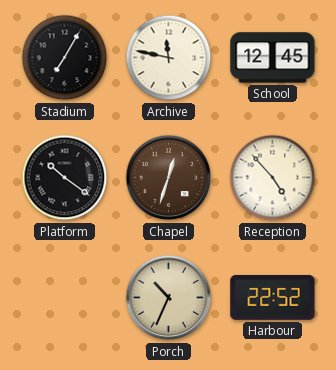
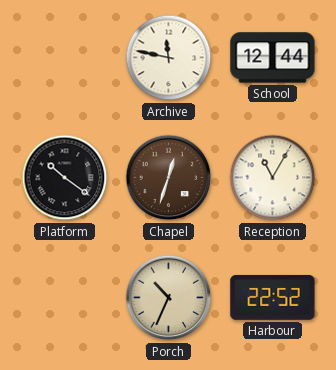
Stadium: 7:05 -> none
School: 12:45 -> 12:44
Reception: 4:53 -> 11:05
